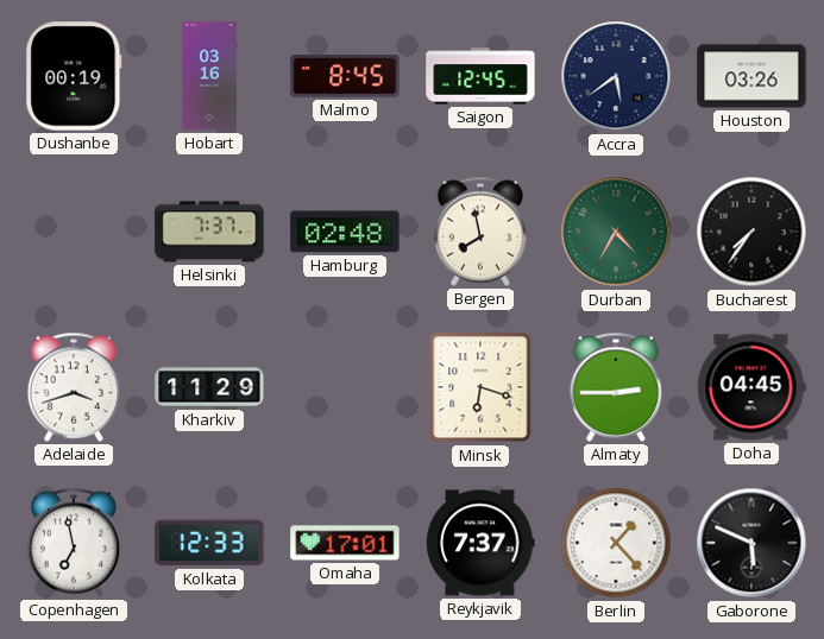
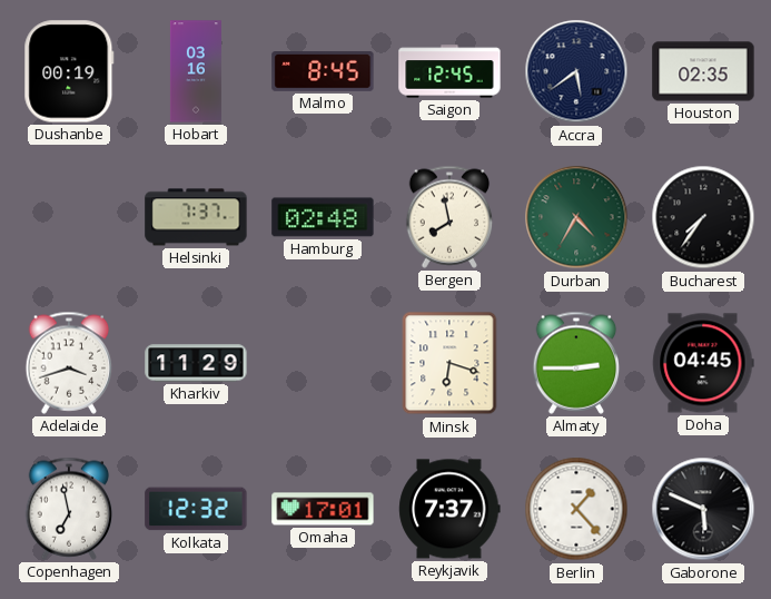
Houston: 03:26 -> 02:35
Kolkata: 12:33 -> 12:32
